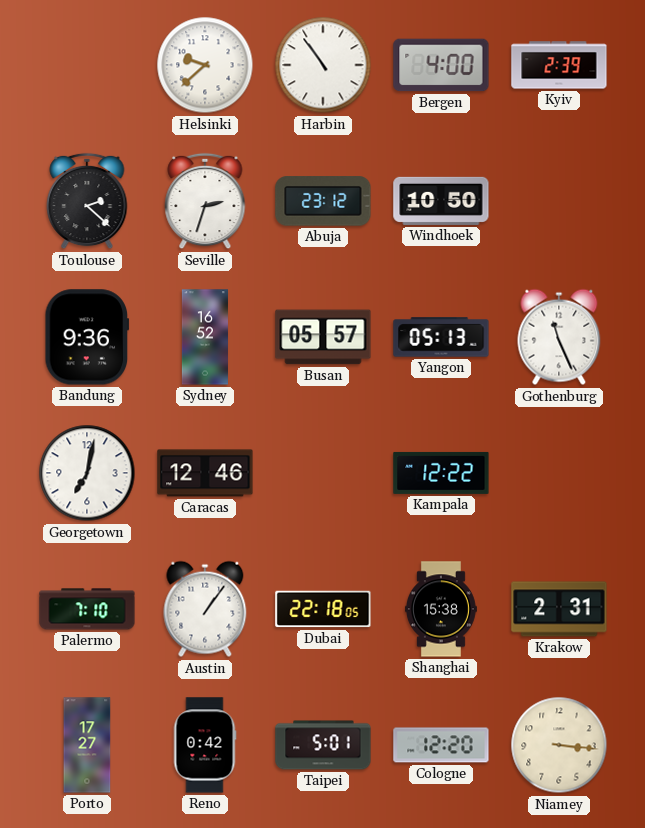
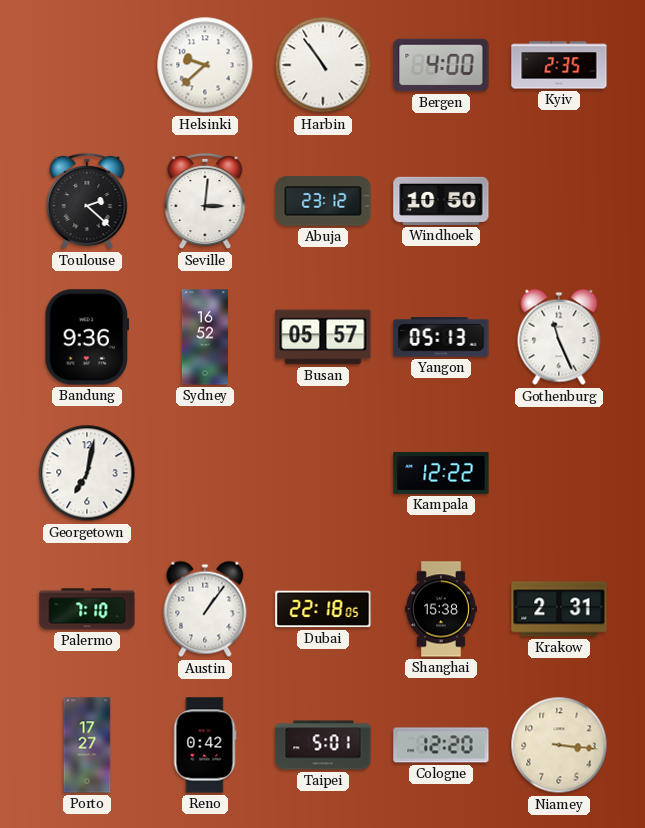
Kyiv: 2:39 -> 2:35
Seville: 2:33 -> 3:01
Caracas: 12:46 -> none
